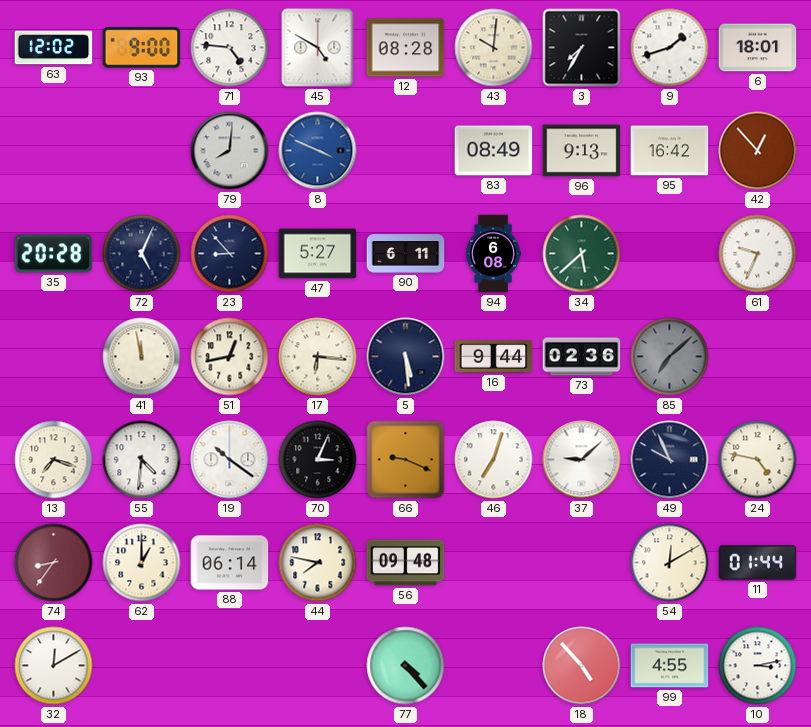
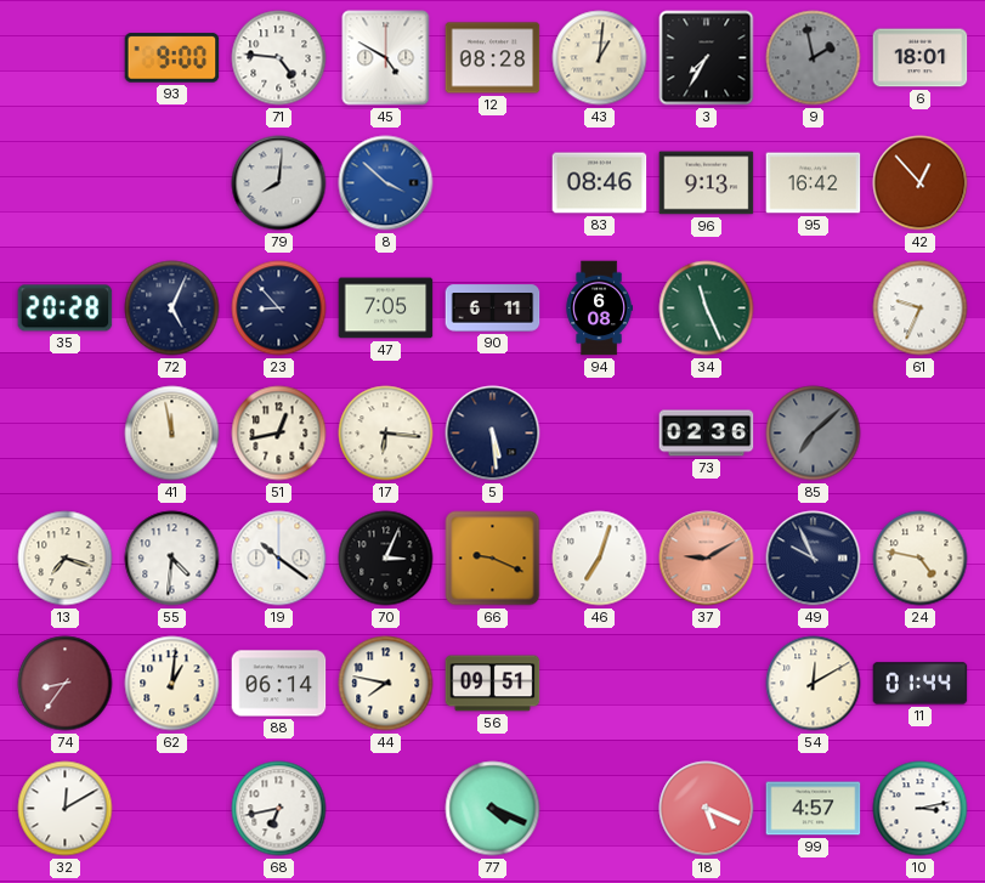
63: 12:02 -> none
43: 10:01 -> 1:01
9: 1:42 -> 1:58
9 dial: white -> grey
8: 3:49 -> 3:52
83: 08:49 -> 08:46
47: 5:27 -> 7:05
34: 5:38 -> 11:26
16: 9:44 -> none
37: 9:08 -> 9:10
37 dial: white -> salmon
62: 1:00 -> 1:01
56: 09:48 -> 09:51
68: none -> 6:43
77: 4:23 -> 4:19
18: 4:53 -> 5:19
99: 4:55 -> 4:57
